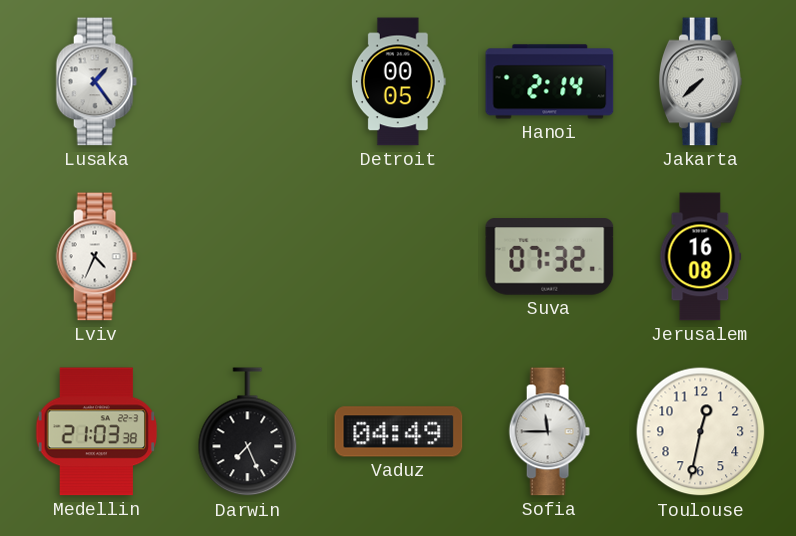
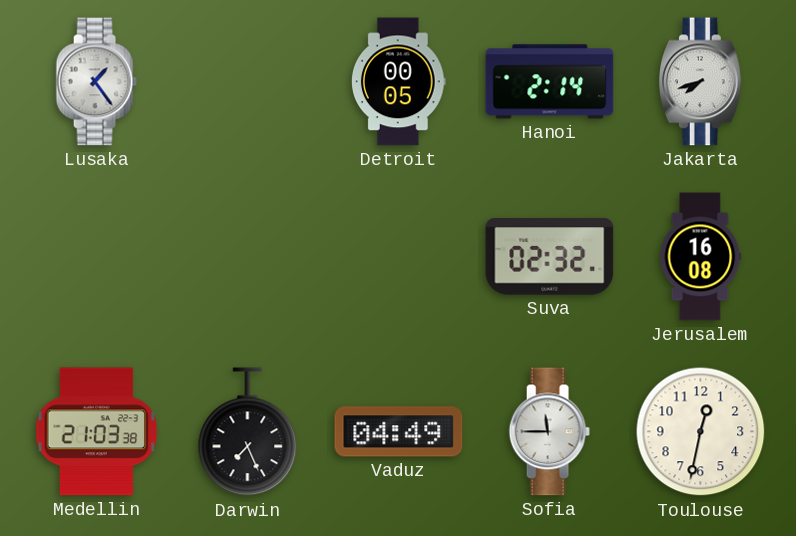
Jakarta: 7:38 -> 7:42
Lviv: 4:34 -> none
Suva: 07:32 -> 02:32
